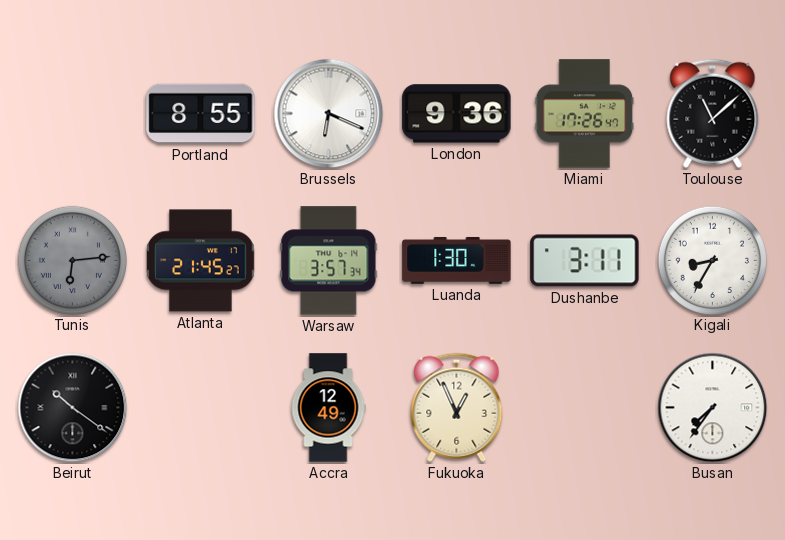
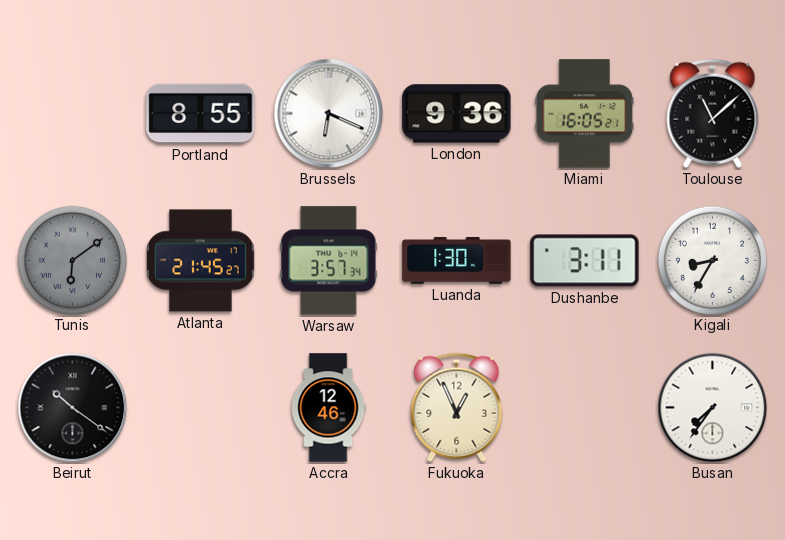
Miami: 17:26 -> 16:05
Tunis: 6:14 -> 6:09
Accra: 12:49 -> 12:46
